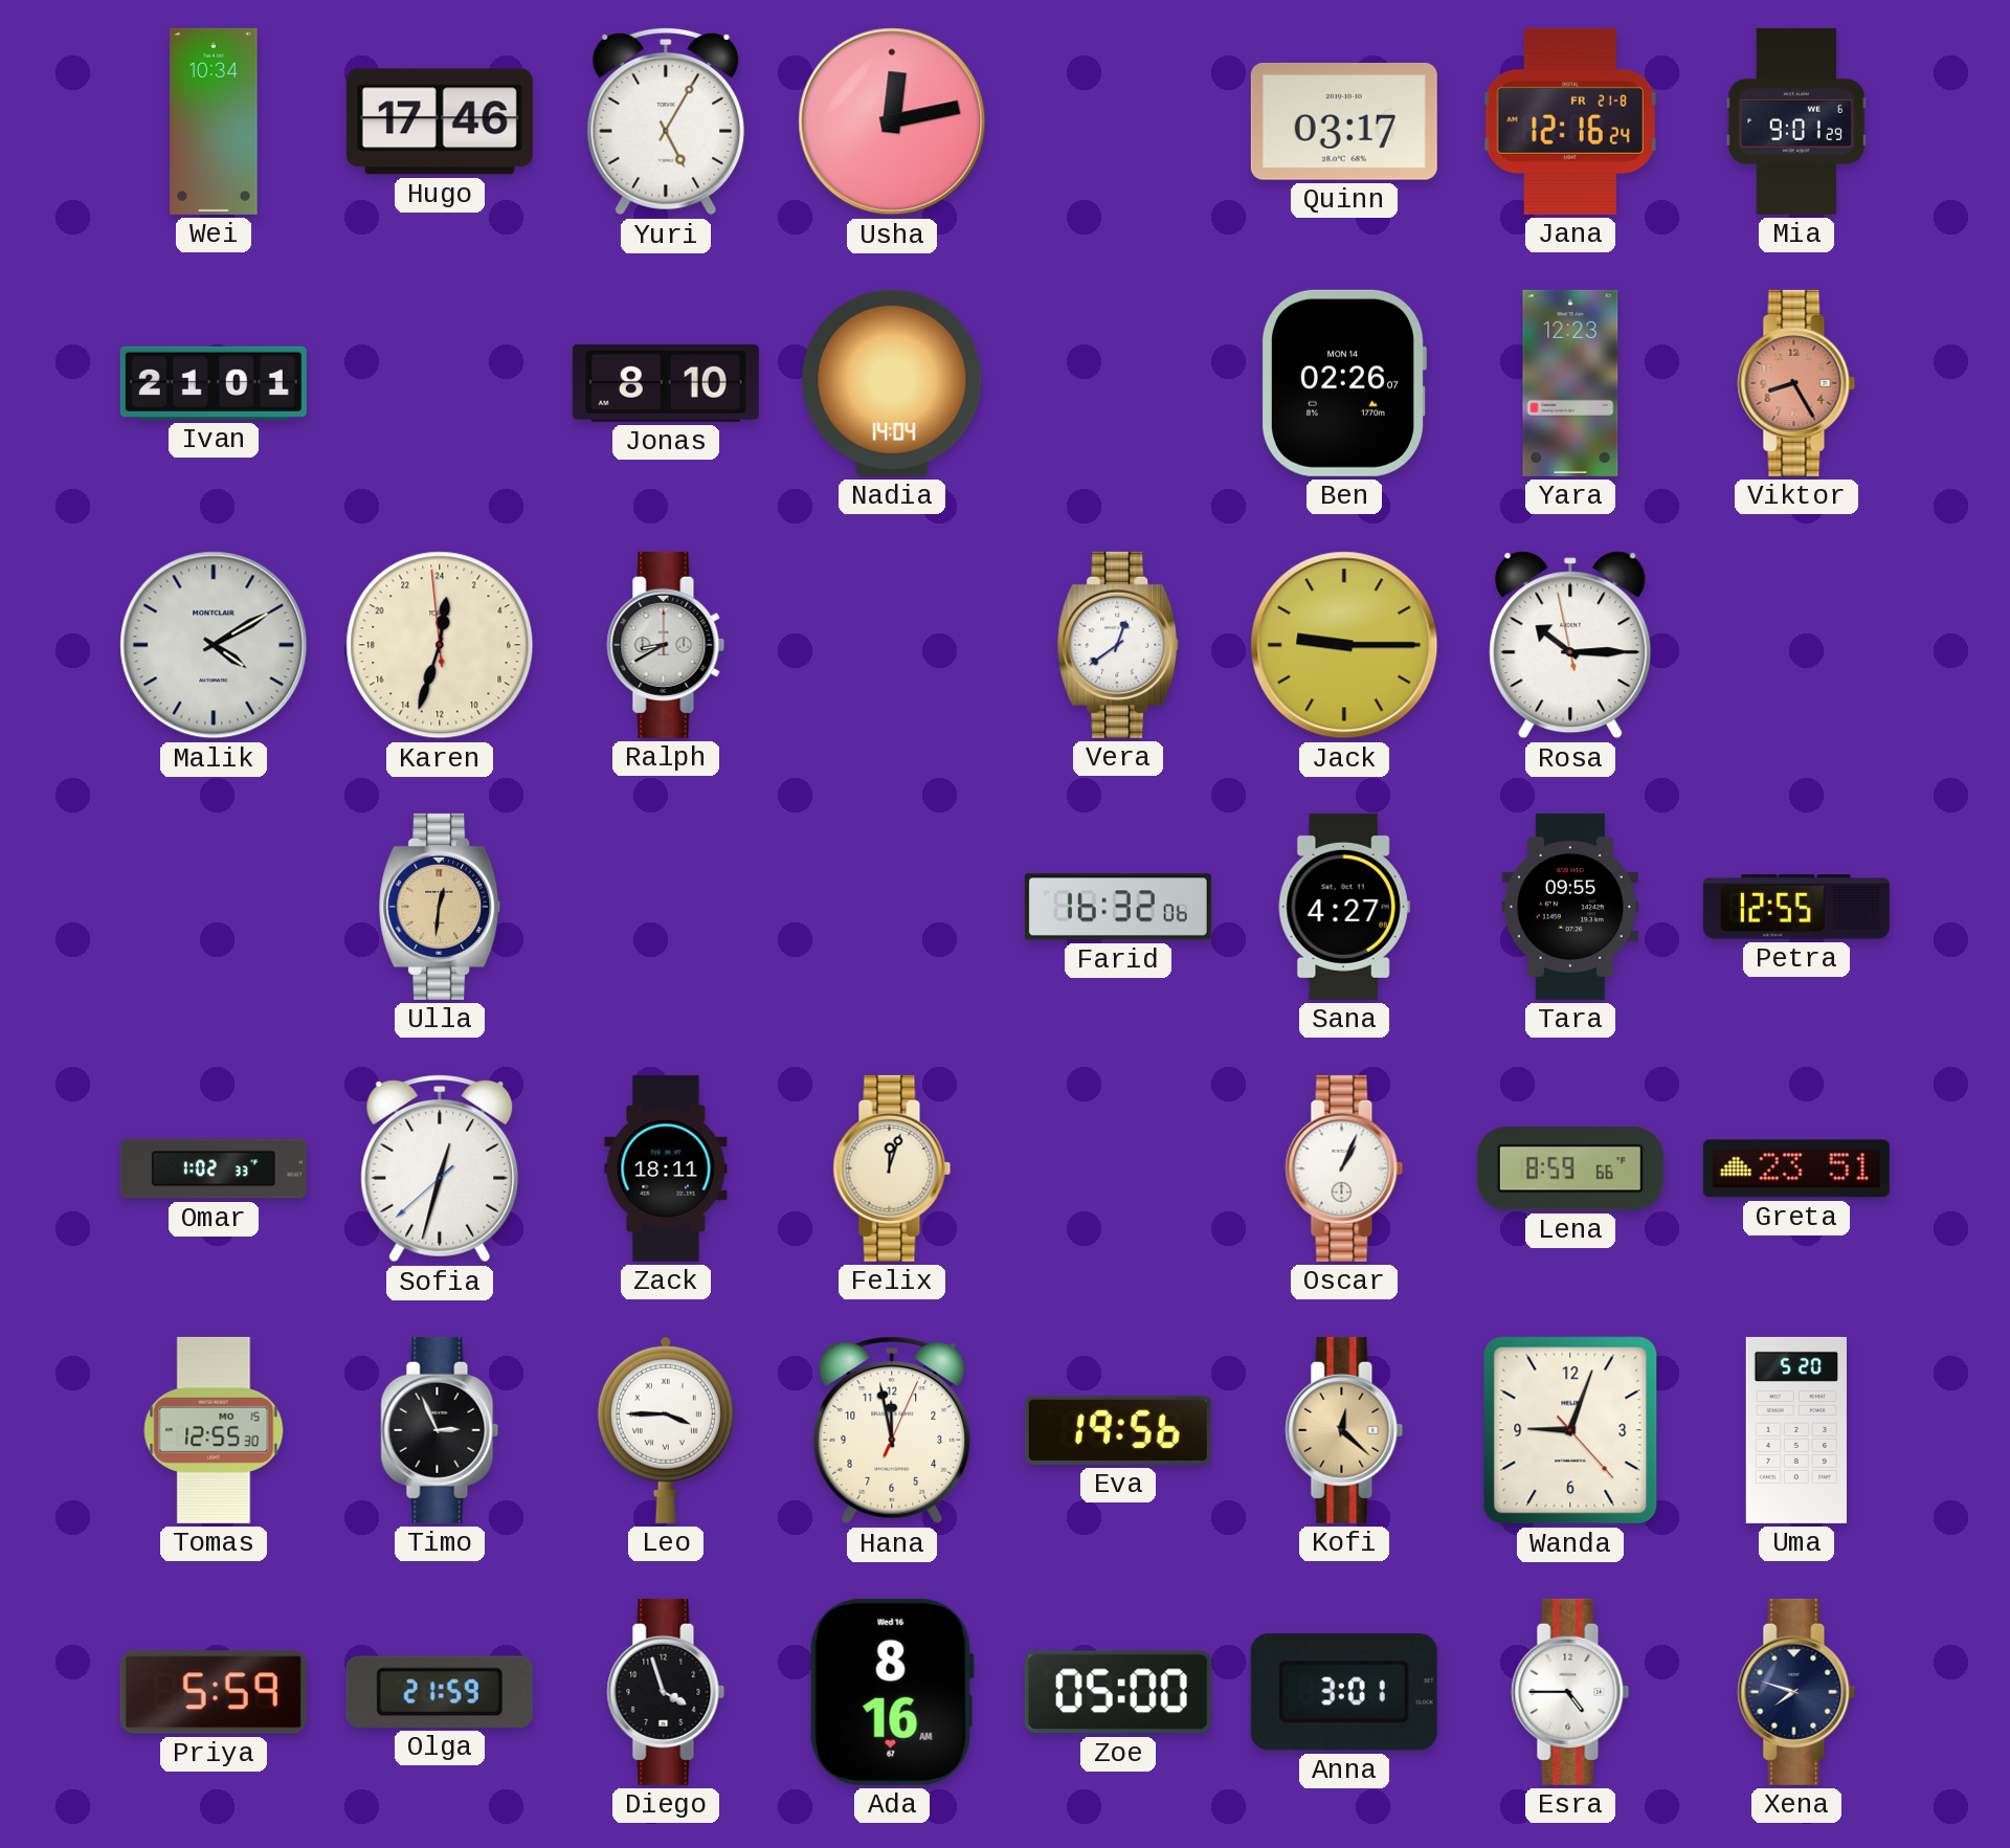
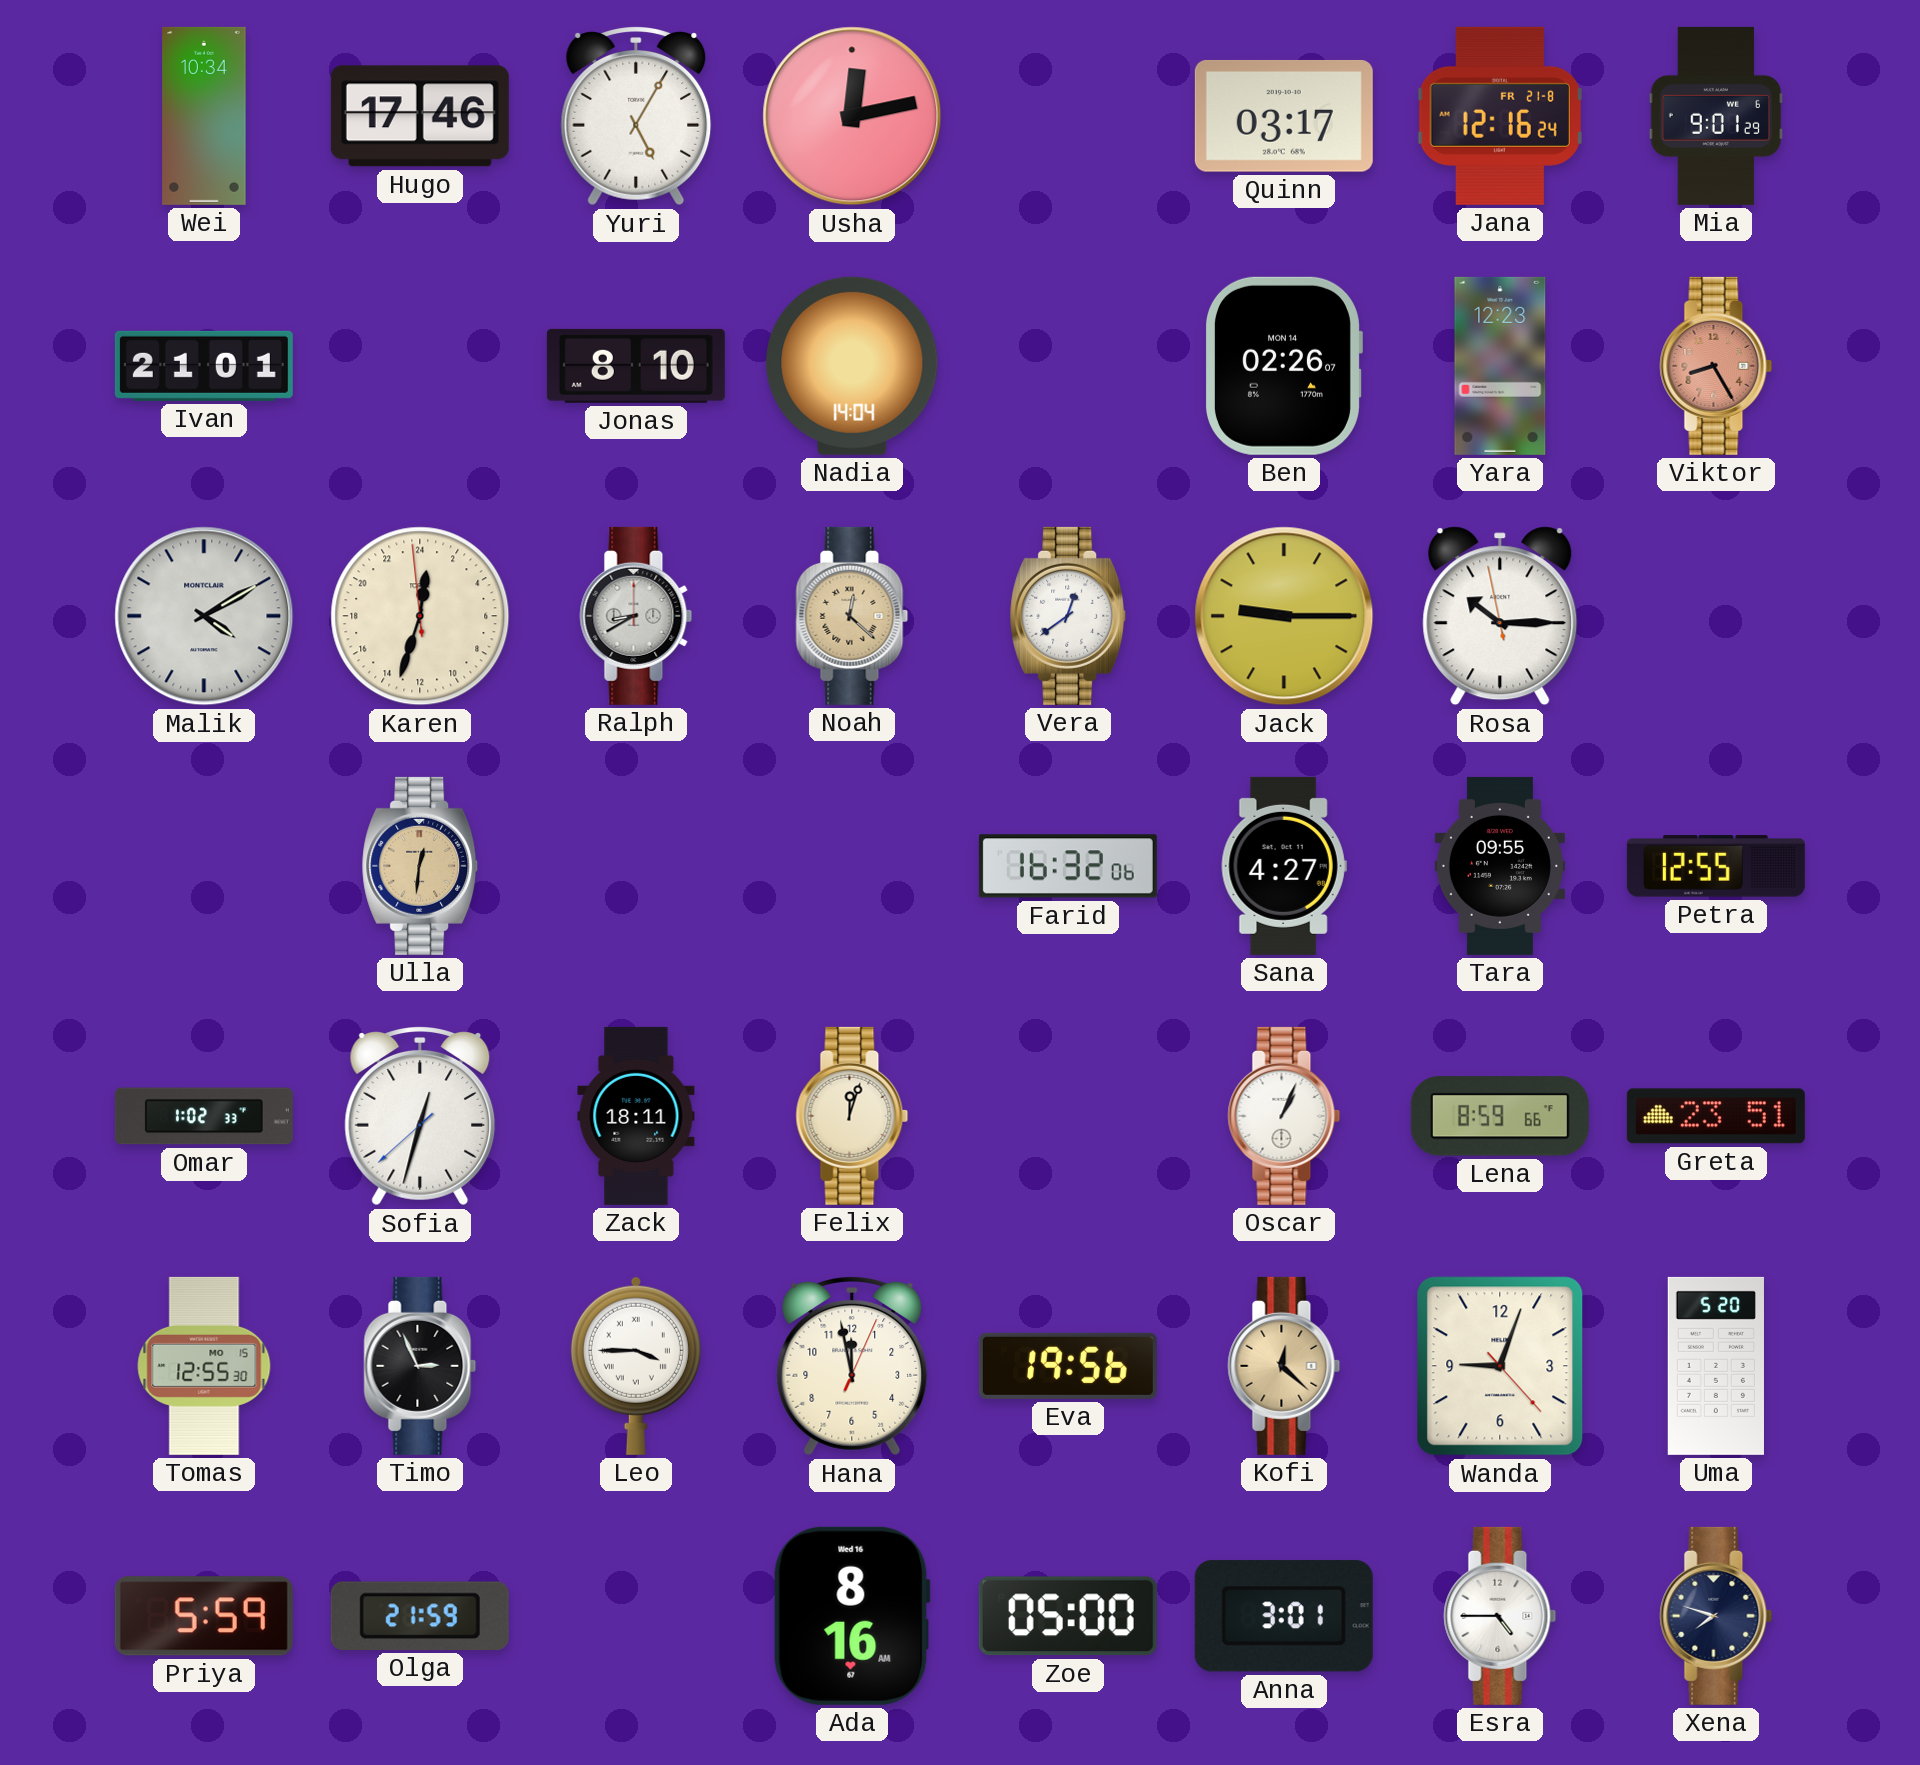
Noah: none -> 12:22
Diego: 3:57 -> none
